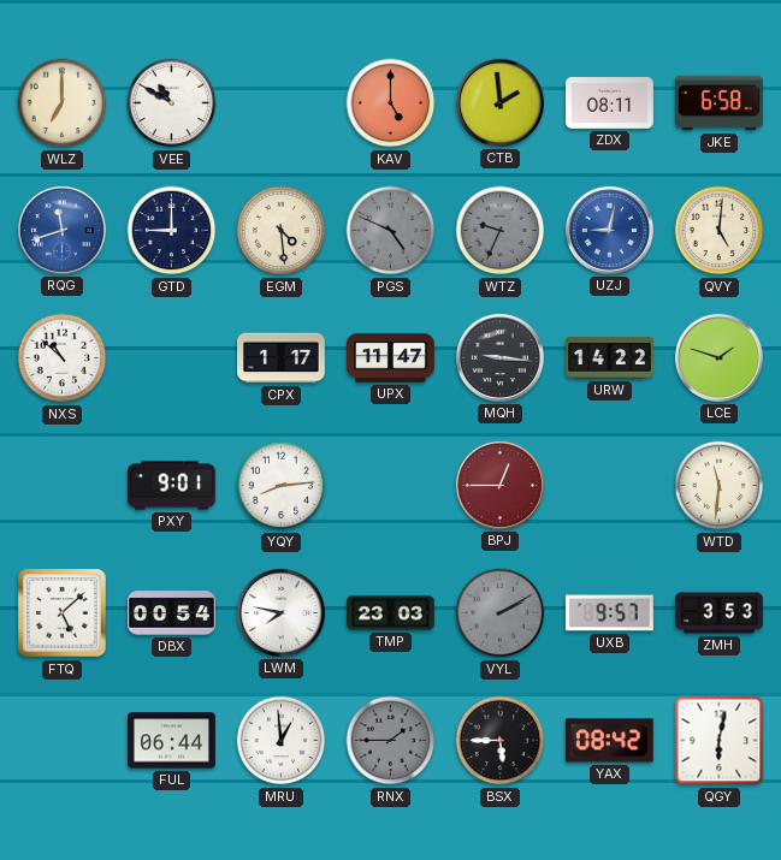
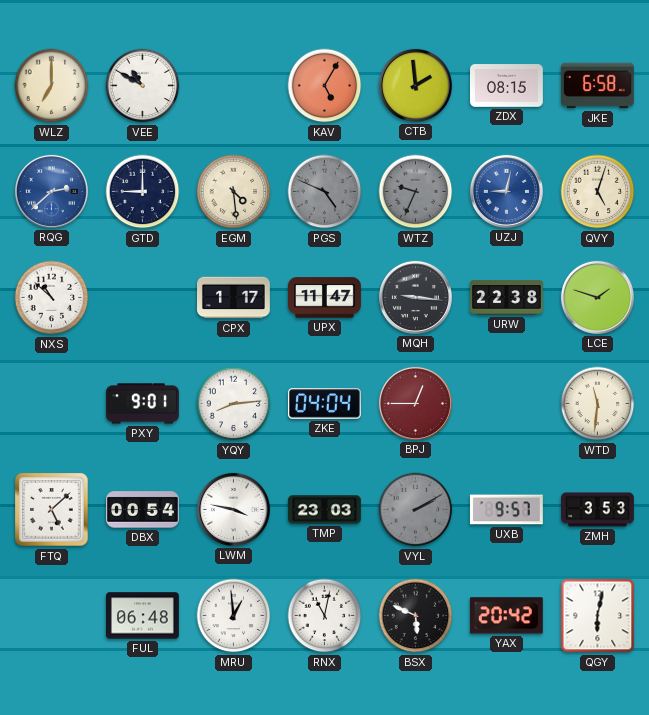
KAV: 5:00 -> 5:05
ZDX: 08:11 -> 08:15
RQG: 11:42 -> 2:38
QVY: 5:01 -> 5:03
URW: 14:22 -> 22:38
ZKE: none -> 04:04
LWM: 7:47 -> 3:47
FUL: 06:44 -> 06:48
RNX: 1:45 -> 11:02
RNX dial: grey -> white
BSX: 5:45 -> 5:49
YAX: 08:42 -> 20:42
